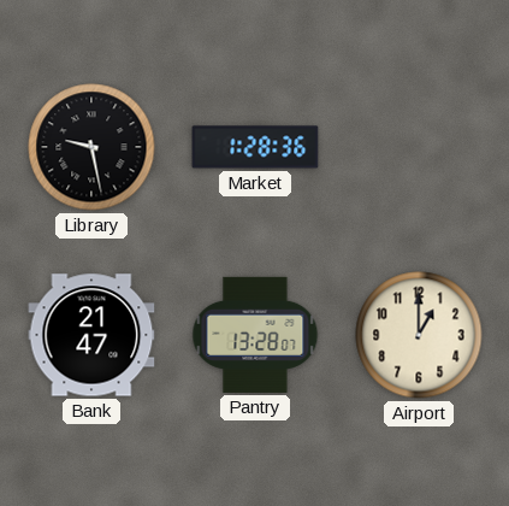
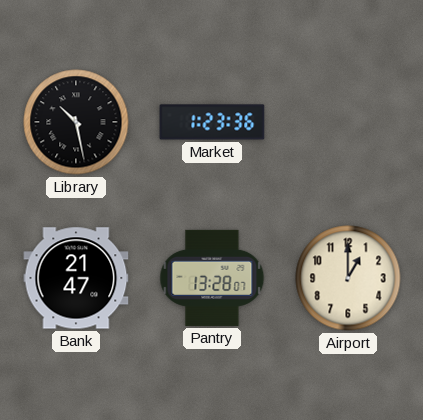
Library: 9:28 -> 10:28
Market: 1:28 -> 1:23
